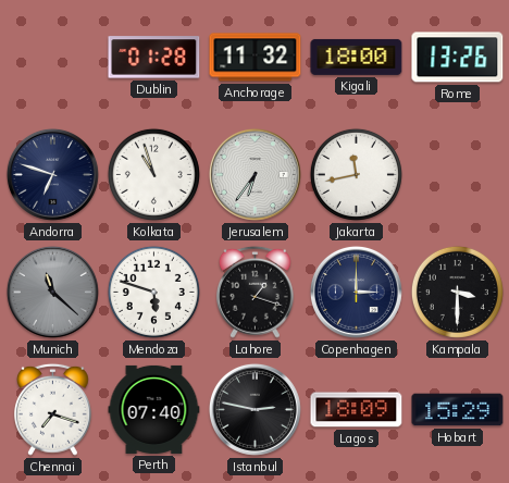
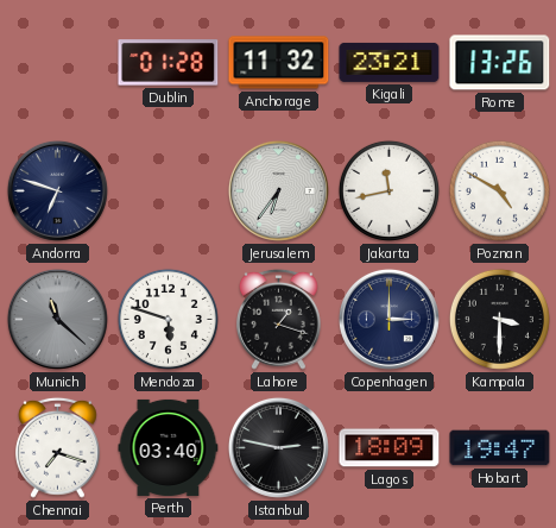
Kigali: 18:00 -> 23:21
Kolkata: 10:57 -> none
Poznan: none -> 4:50
Perth: 07:40 -> 03:40
Hobart: 15:29 -> 19:47
